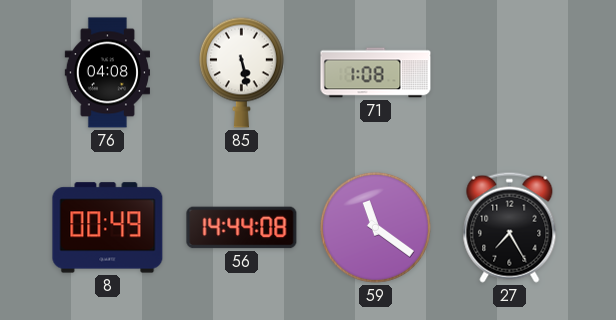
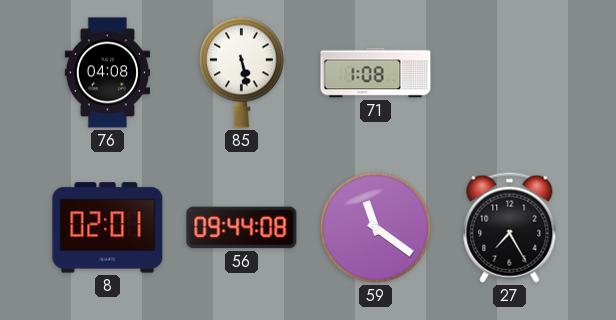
8: 00:49 -> 02:01
56: 14:44 -> 09:44
